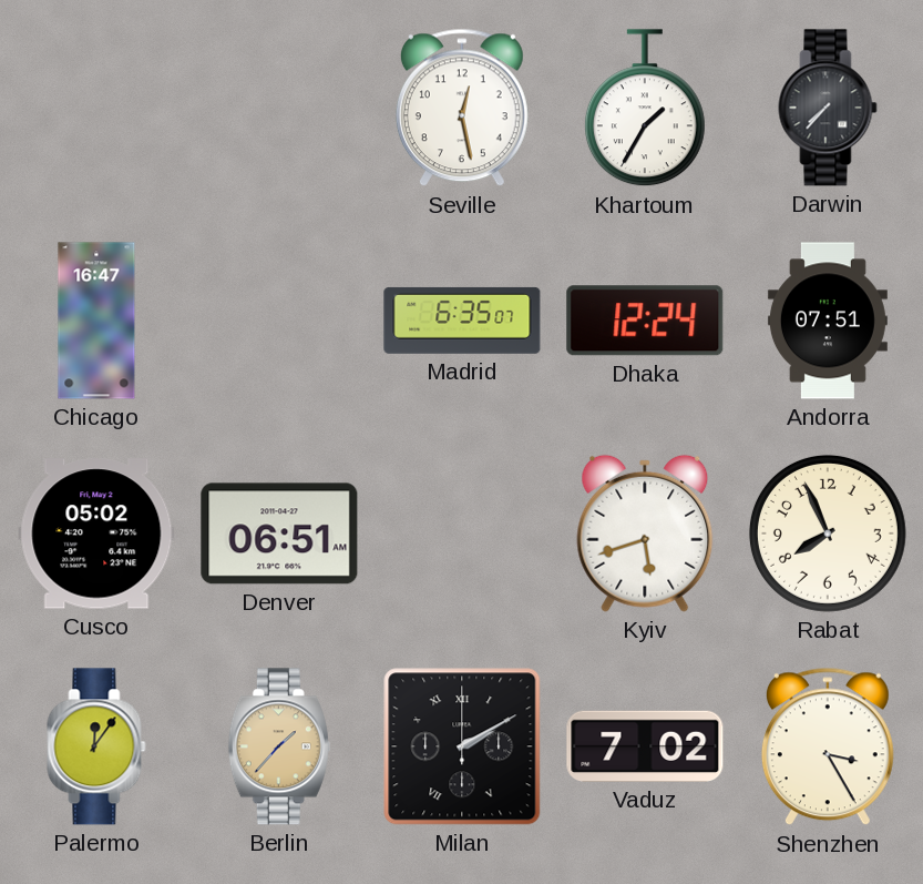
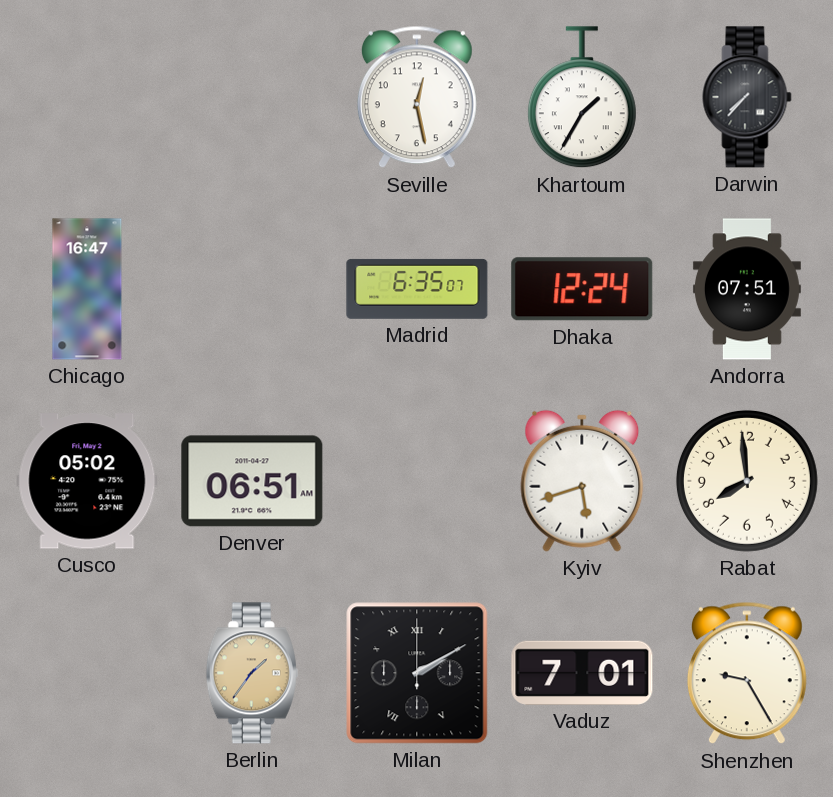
Rabat: 7:56 -> 7:59
Palermo: 12:06 -> none
Berlin: 1:37 -> 1:36
Vaduz: 7:02 -> 7:01
Shenzhen: 3:25 -> 9:25
